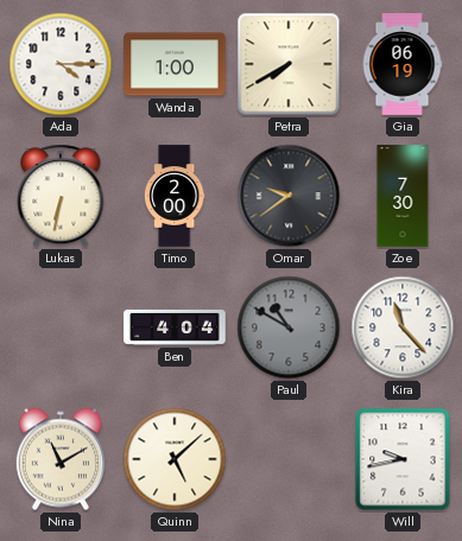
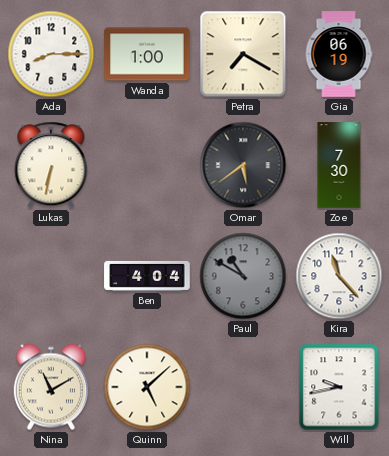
Ada: 4:15 -> 8:15
Petra: 7:40 -> 7:20
Timo: 2:00 -> none
Omar: 9:39 -> 5:39
